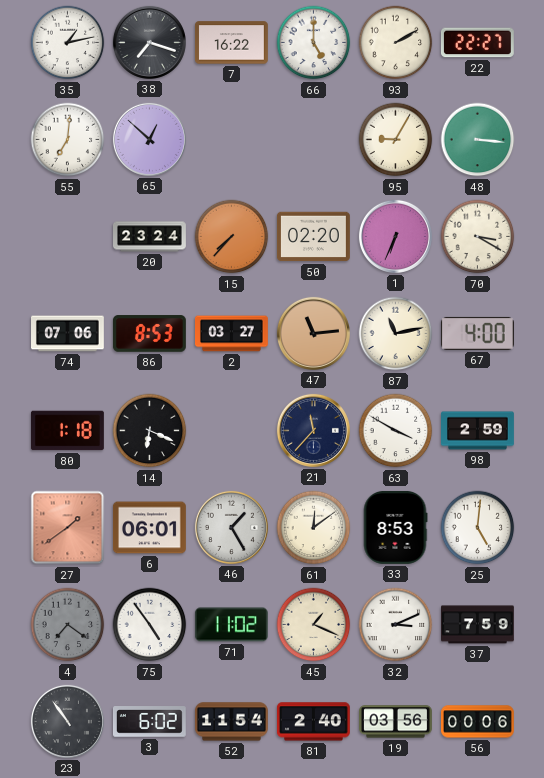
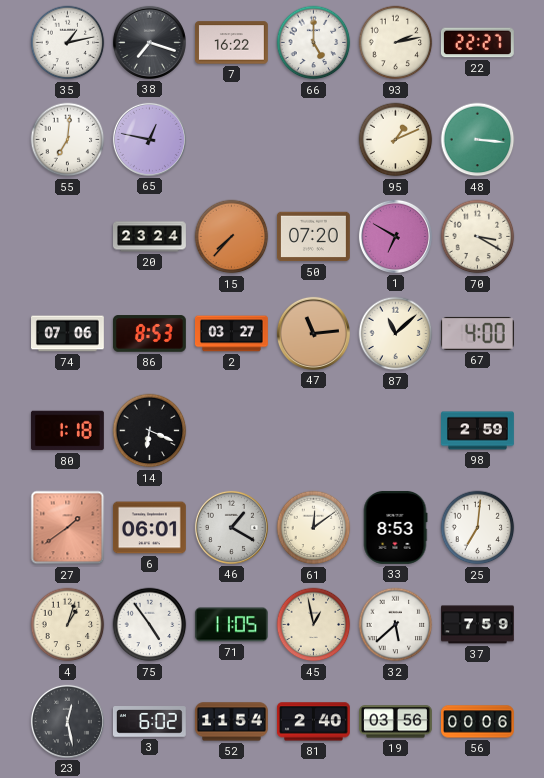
93: 2:10 -> 2:13
65: 12:52 -> 12:47
95: 9:05 -> 1:11
50: 02:20 -> 07:20
1: 6:34 -> 6:50
87: 11:13 -> 11:08
21: 11:37 -> none
63: 3:50 -> none
46: 1:25 -> 1:20
25: 5:01 -> 7:01
4: 7:21 -> 1:03
4 dial: grey -> cream
71: 11:02 -> 11:05
45: 1:19 -> 12:58
32: 3:11 -> 5:38
23: 10:54 -> 12:28
